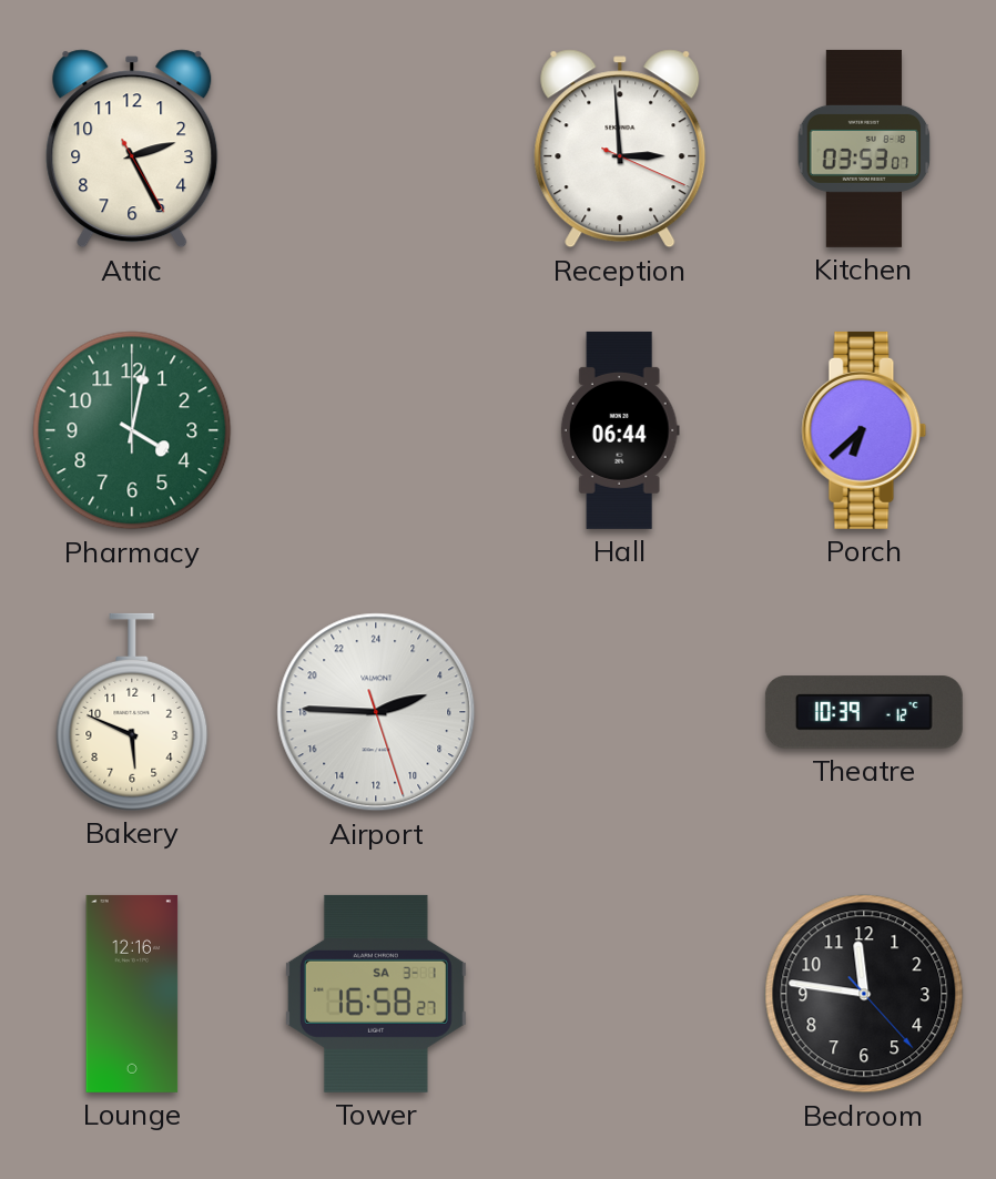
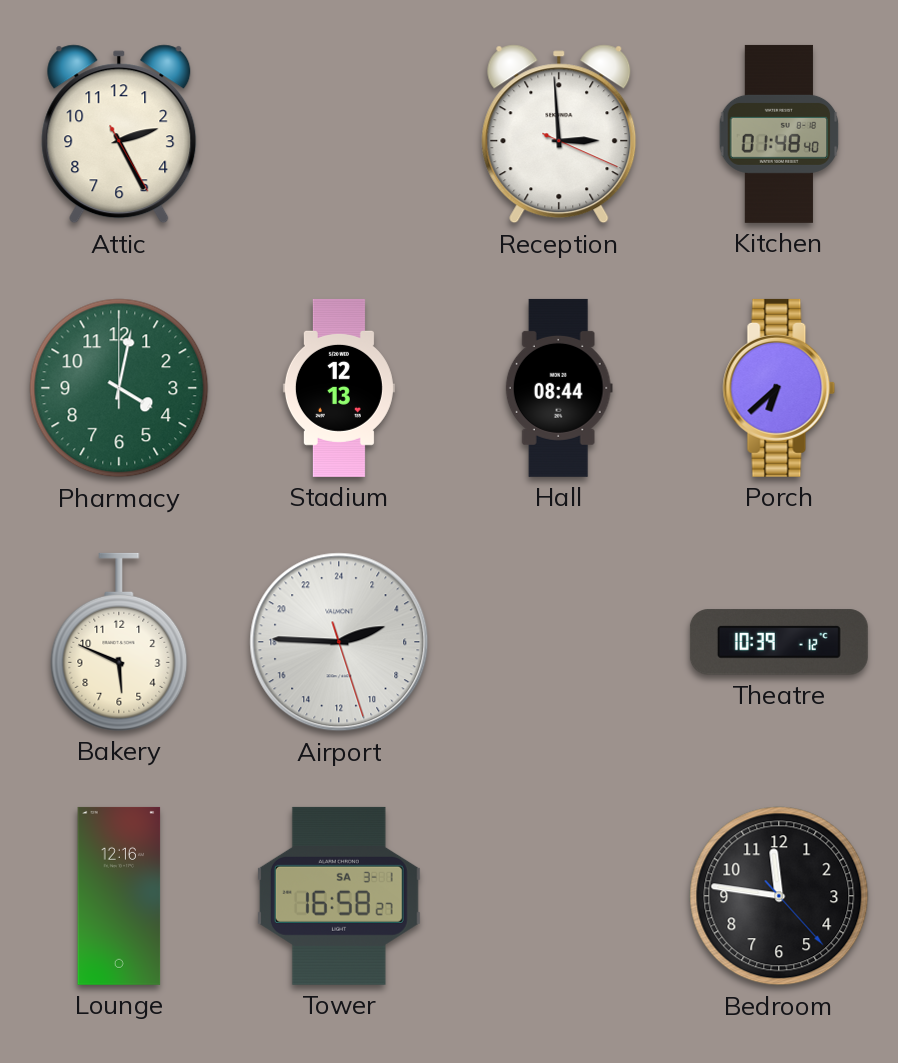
Kitchen: 03:53 -> 01:48
Stadium: none -> 12:13
Hall: 06:44 -> 08:44
